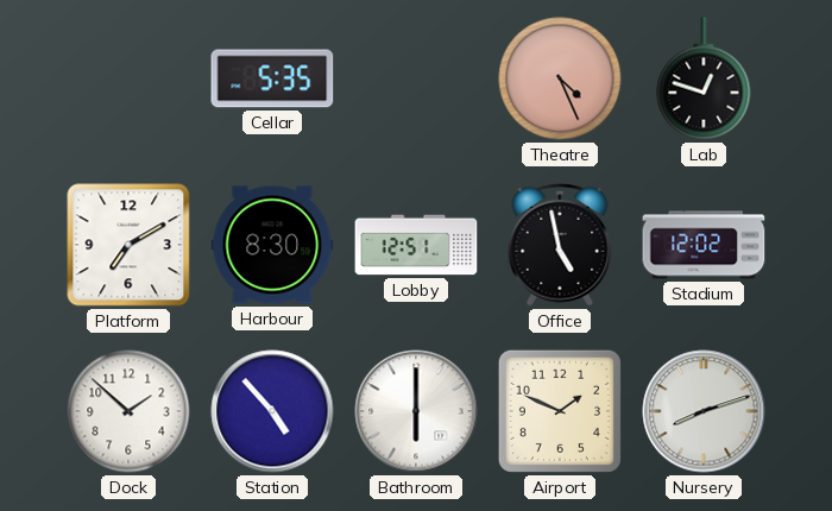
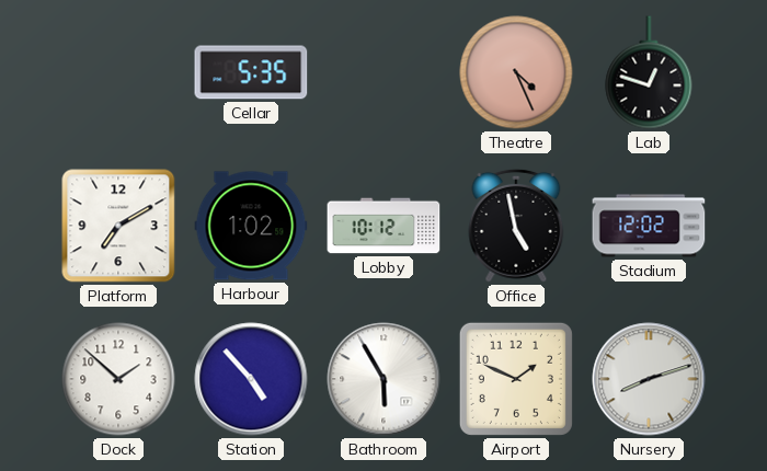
Harbour: 8:30 -> 1:02
Lobby: 12:51 -> 10:12
Bathroom: 6:00 -> 5:55
